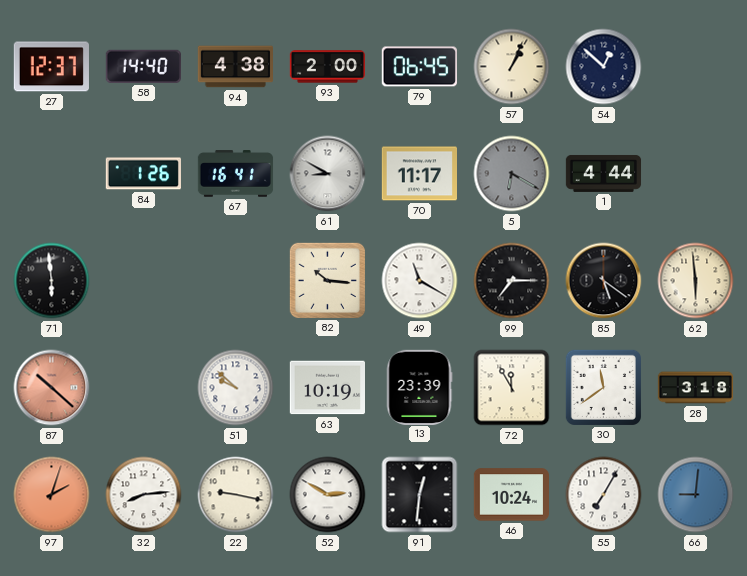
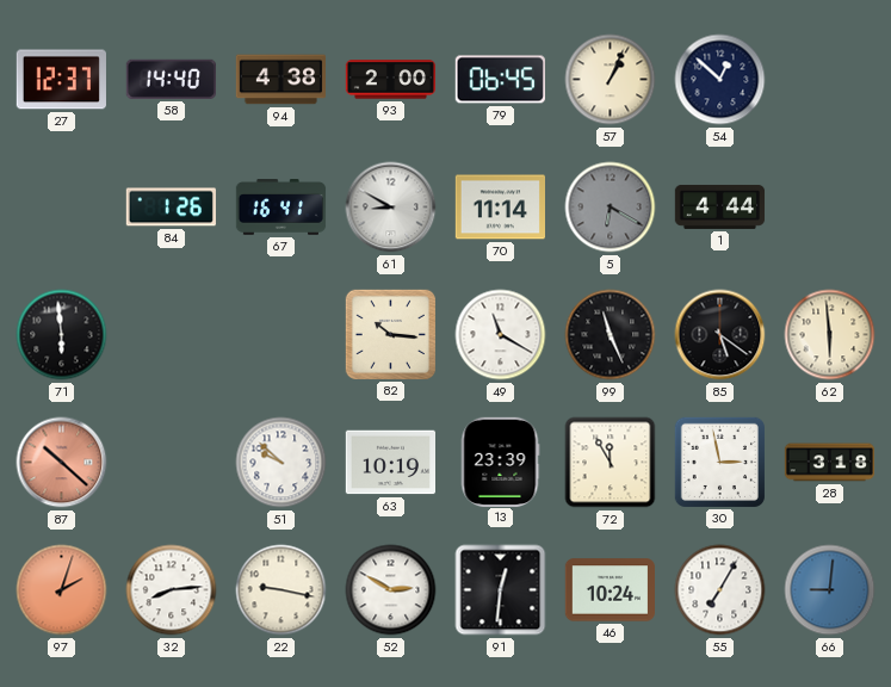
70: 11:17 -> 11:14
99: 7:15 -> 11:26
30: 11:39 -> 2:58
